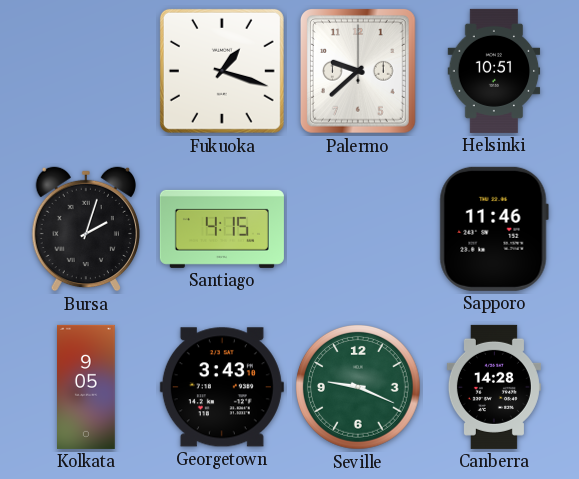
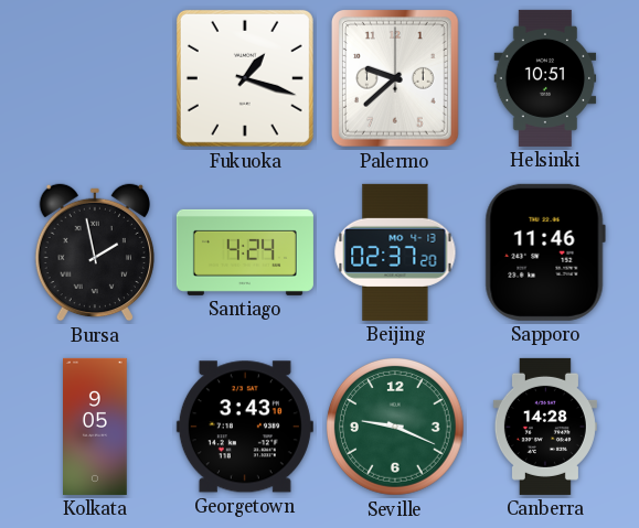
Bursa: 2:03 -> 1:58
Santiago: 4:15 -> 4:24
Beijing: none -> 02:37
